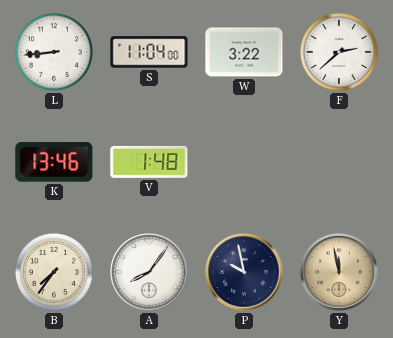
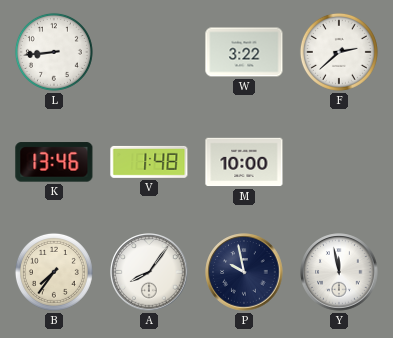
S: 11:04 -> none
M: none -> 10:00
Y dial: champagne -> white
